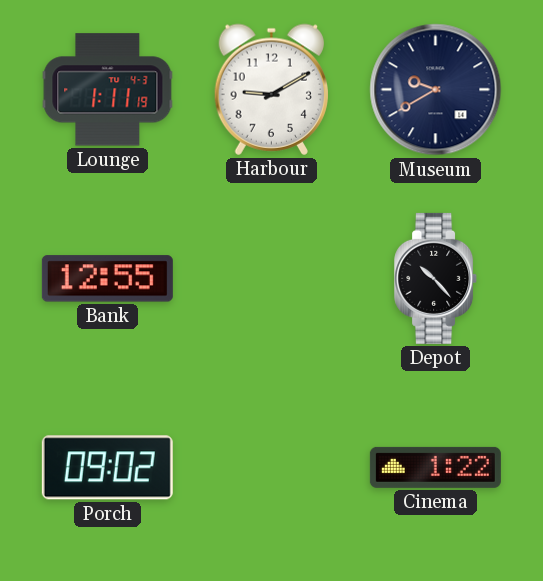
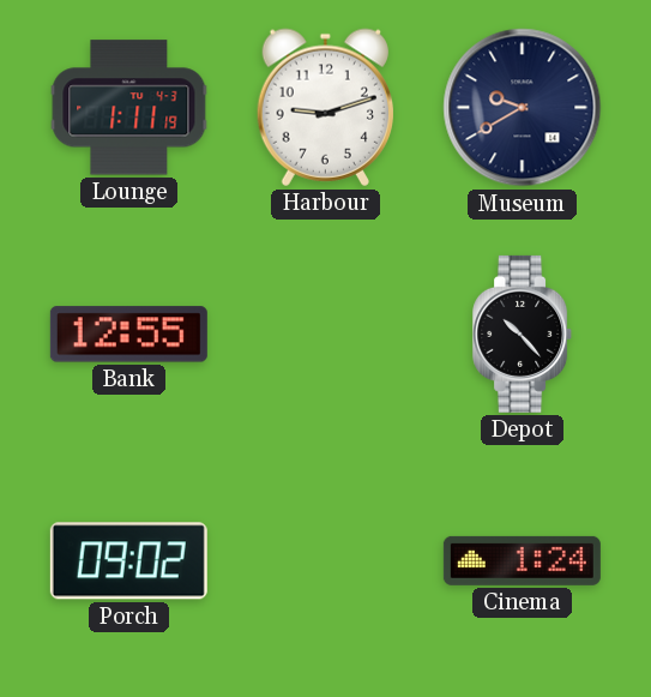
Harbour: 9:10 -> 9:12
Cinema: 1:22 -> 1:24
